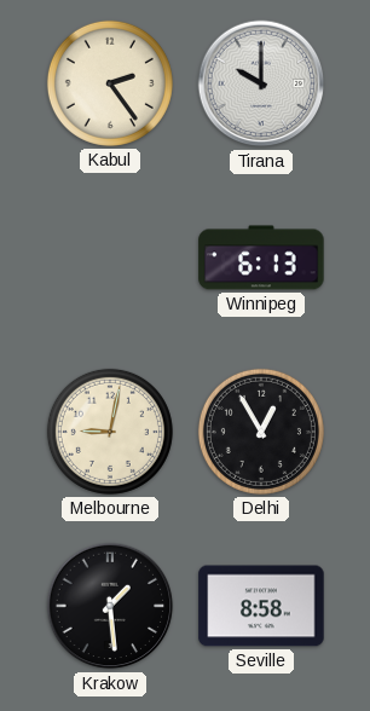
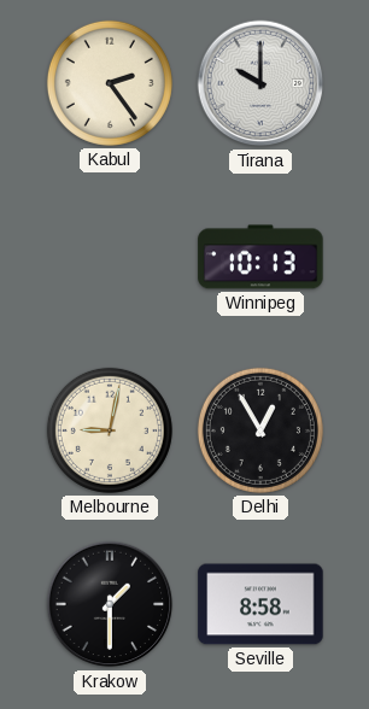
Winnipeg: 6:13 -> 10:13
Krakow: 1:29 -> 1:30
